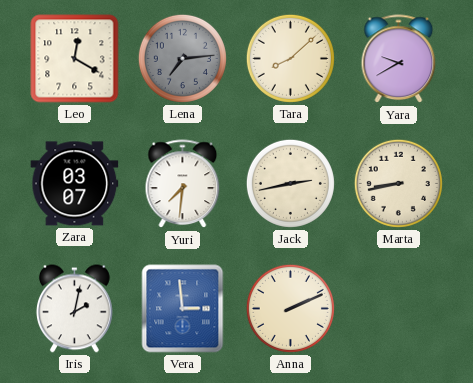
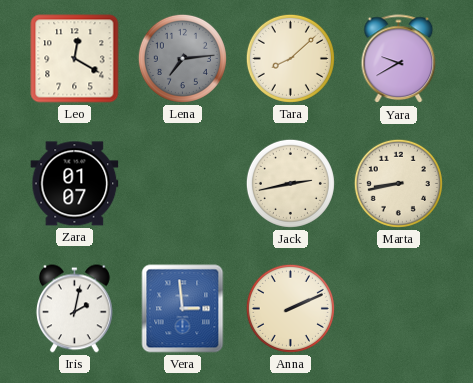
Zara: 03:07 -> 01:07
Yuri: 7:31 -> none
